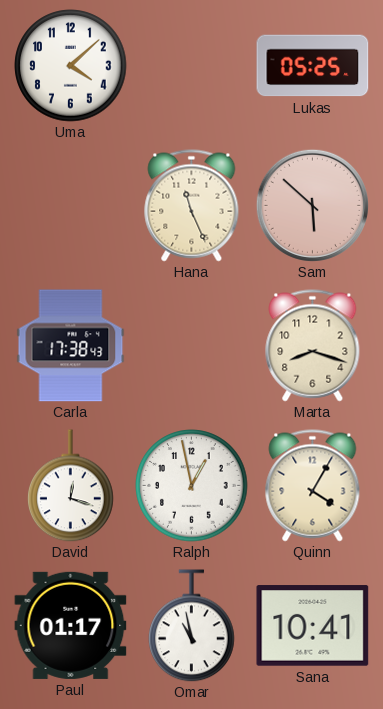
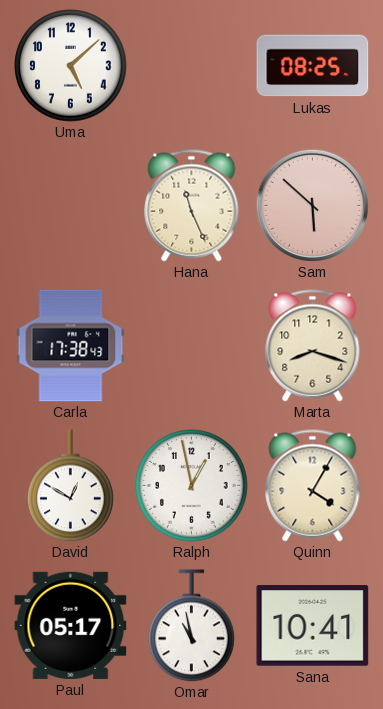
Uma: 4:08 -> 5:08
Lukas: 05:25 -> 08:25
David: 12:18 -> 12:50
Paul: 01:17 -> 05:17
